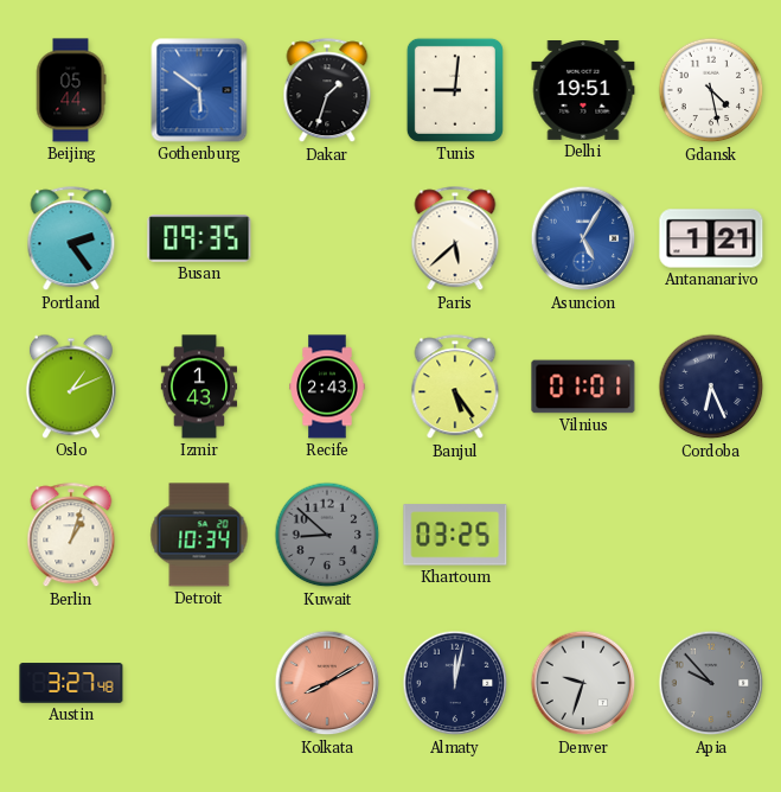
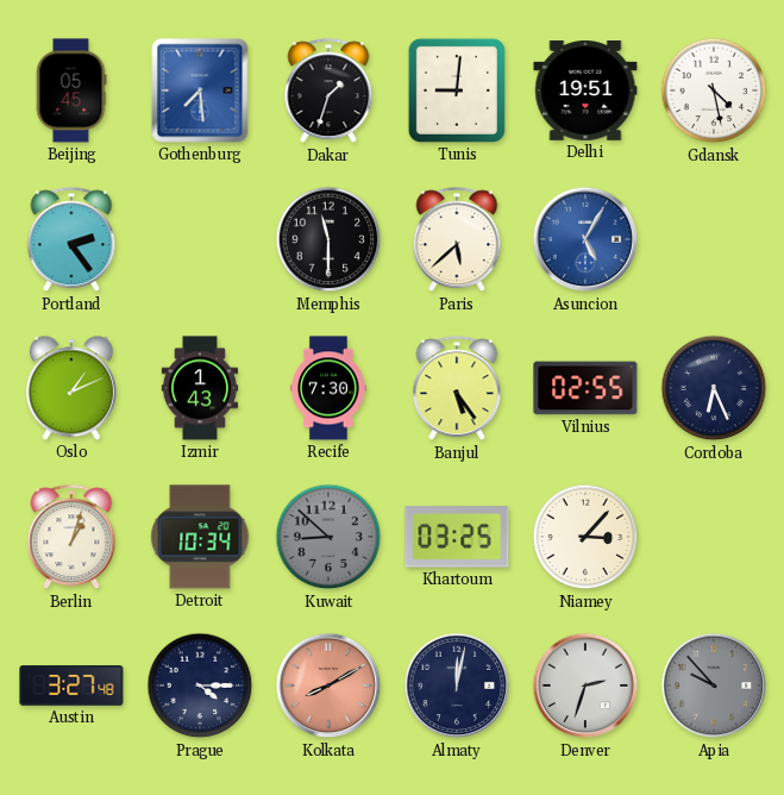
Beijing: 05:44 -> 05:45
Gothenburg: 5:51 -> 7:29
Busan: 09:35 -> none
Memphis: none -> 11:30
Antananarivo: 1:21 -> none
Recife: 2:43 -> 7:30
Vilnius: 01:01 -> 02:55
Niamey: none -> 3:07
Prague: none -> 4:15
Denver: 9:33 -> 2:33
